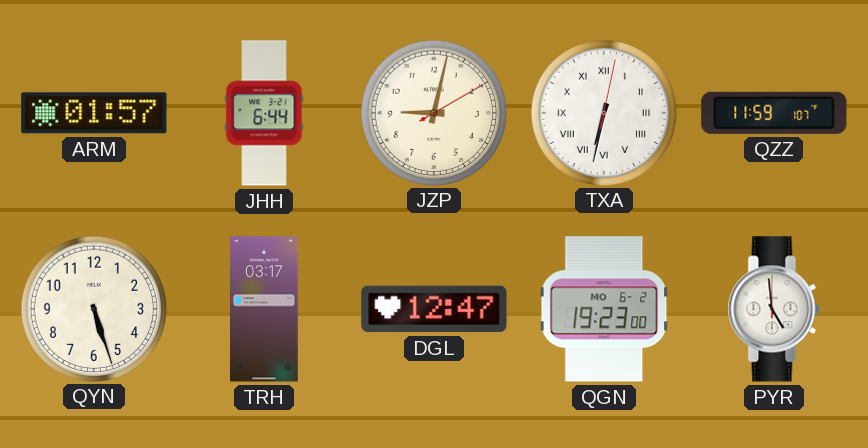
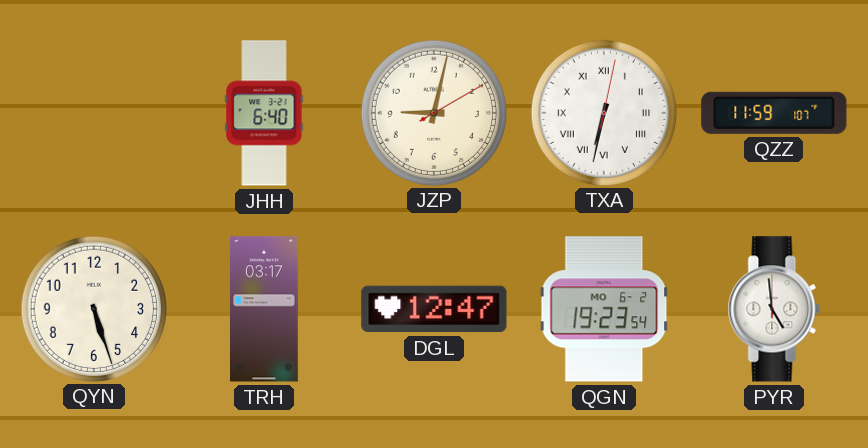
ARM: 01:57 -> none
JHH: 6:44 -> 6:40
QGN: 19:23:00 -> 19:23:54
